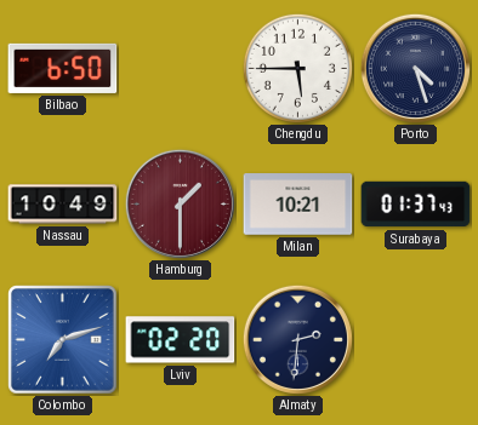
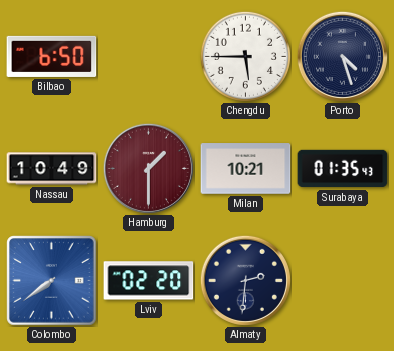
Surabaya: 01:37 -> 01:35
Colombo: 7:12 -> 7:39
